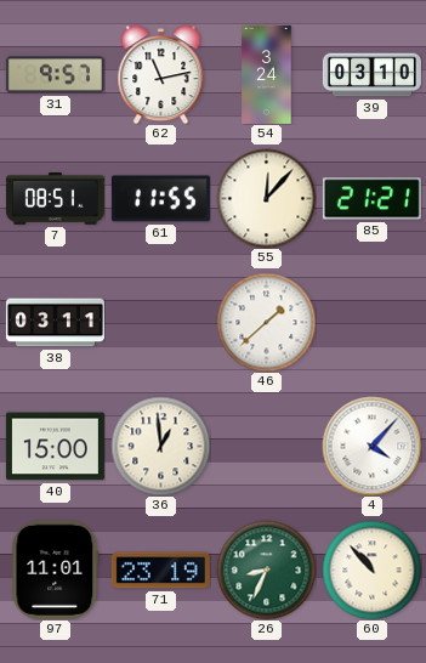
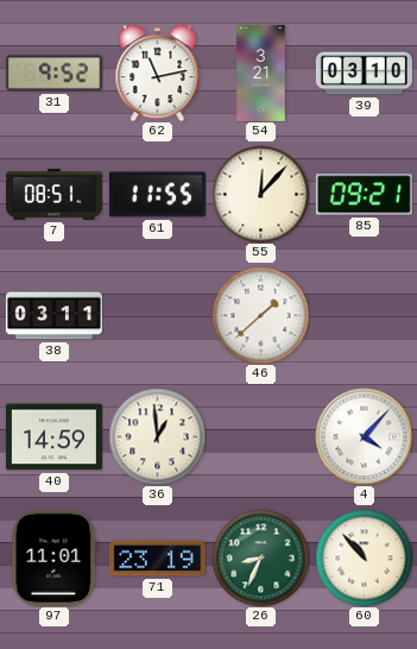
31: 9:57 -> 9:52
54: 3:24 -> 3:21
85: 21:21 -> 09:21
40: 15:00 -> 14:59
